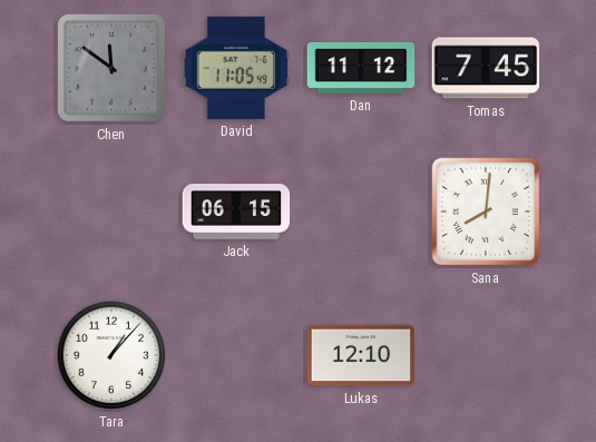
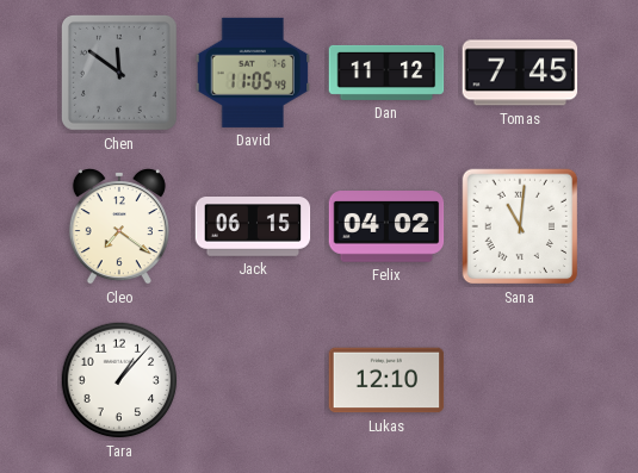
Cleo: none -> 7:21
Felix: none -> 04:02
Sana: 8:01 -> 11:01
